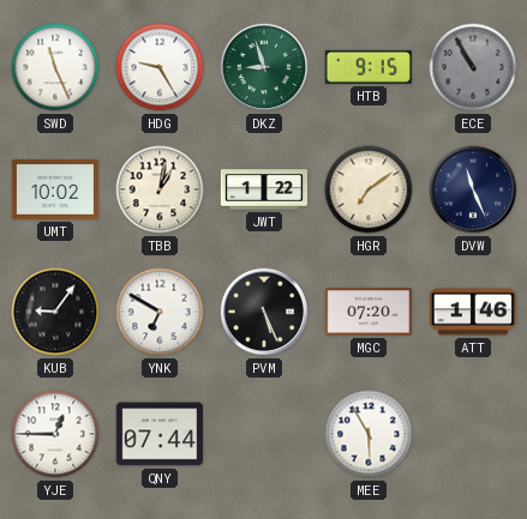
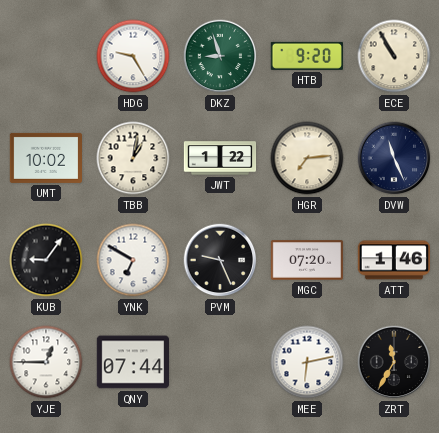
SWD: 11:26 -> none
HTB: 9:15 -> 9:20
ECE dial: grey -> cream
HGR: 7:09 -> 7:14
PVM: 5:26 -> 9:26
MEE: 5:55 -> 6:13
ZRT: none -> 11:35
